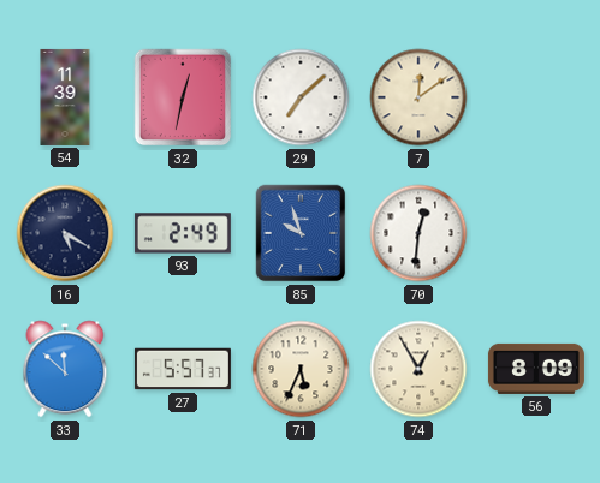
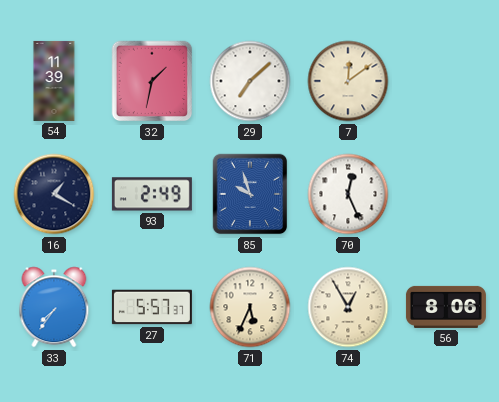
32: 12:32 -> 1:32
16: 5:20 -> 1:20
70: 12:31 -> 12:26
33: 11:52 -> 7:36
56: 8:09 -> 8:06
